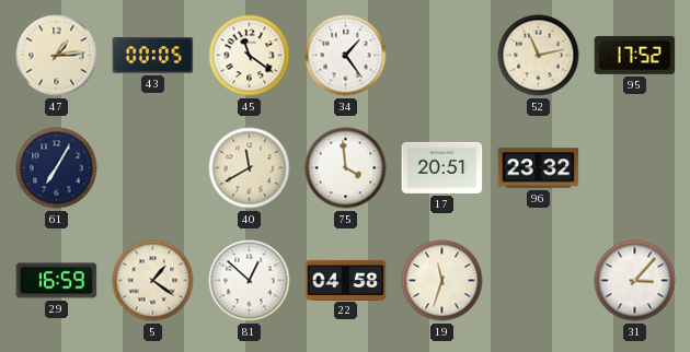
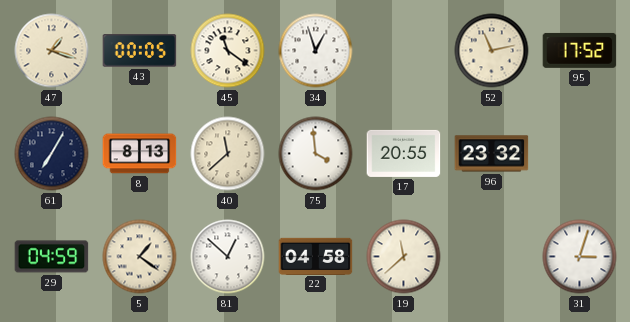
47: 1:14 -> 1:18
34: 1:24 -> 12:57
8: none -> 8:13
40: 11:40 -> 11:38
17: 20:51 -> 20:55
29: 16:59 -> 04:59
19: 11:33 -> 11:38
31: 3:07 -> 3:03
